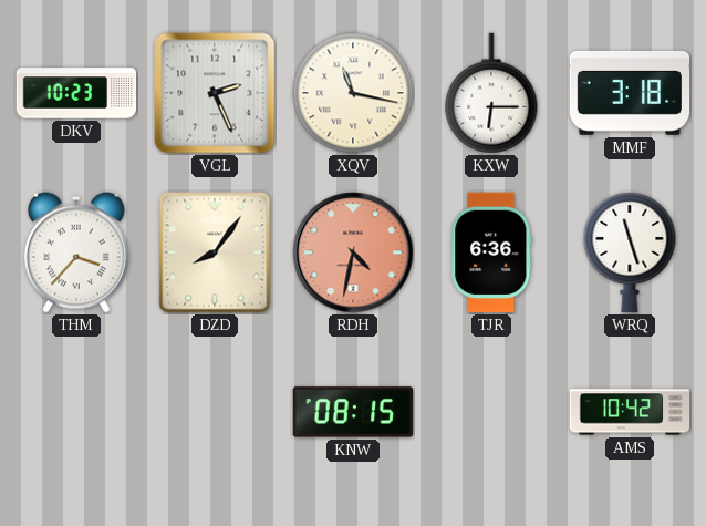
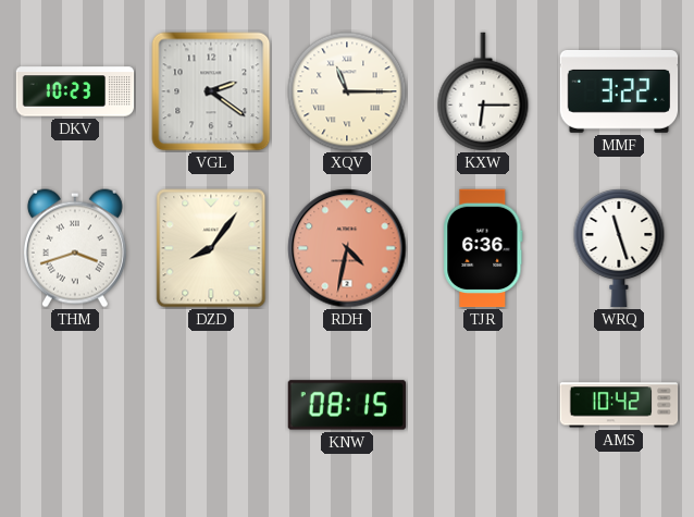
VGL: 2:26 -> 2:21
XQV: 11:17 -> 11:15
MMF: 3:18 -> 3:22
THM: 3:37 -> 3:42
